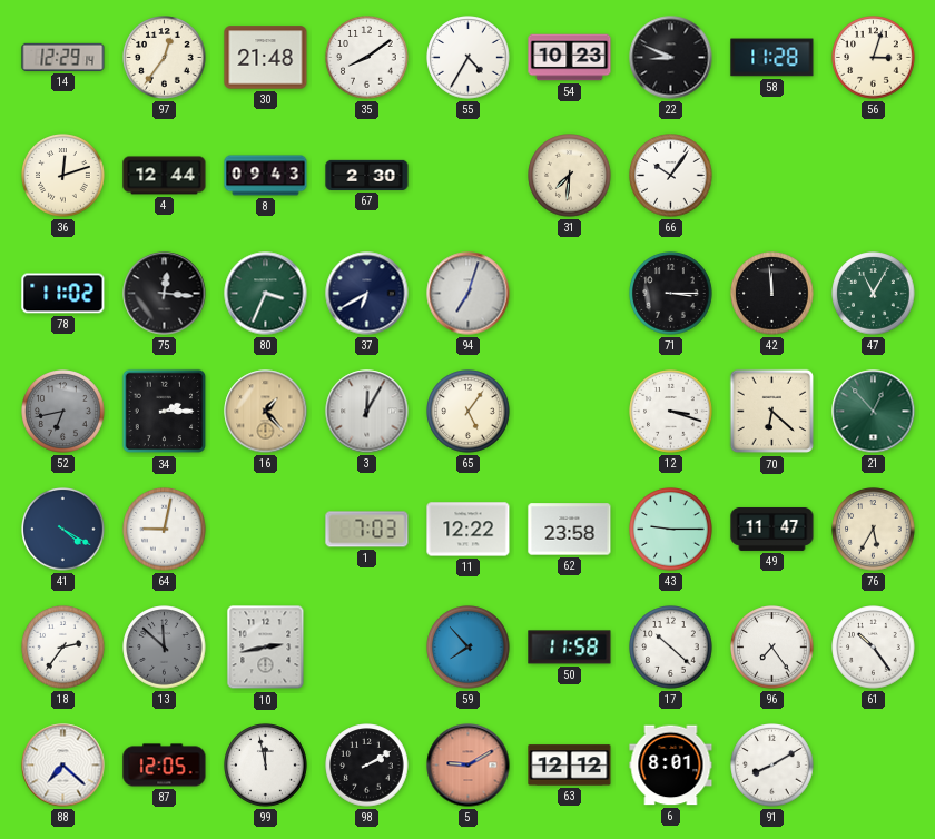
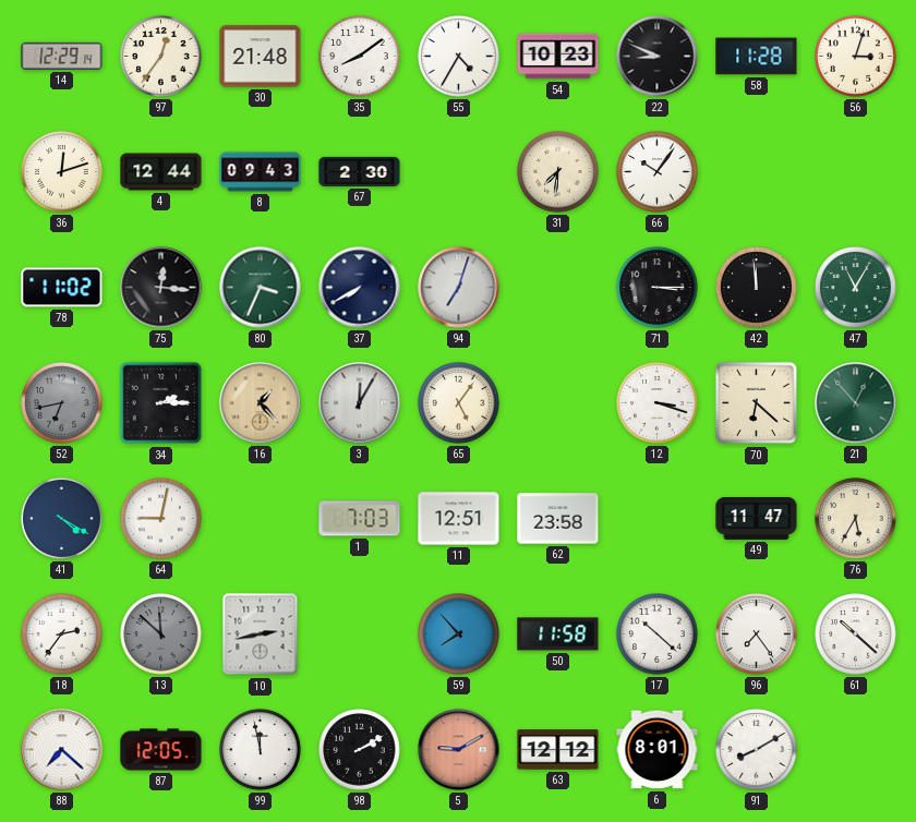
37: 6:40 -> 7:40
11: 12:22 -> 12:51
43: 9:15 -> none
61: 10:24 -> 10:22
